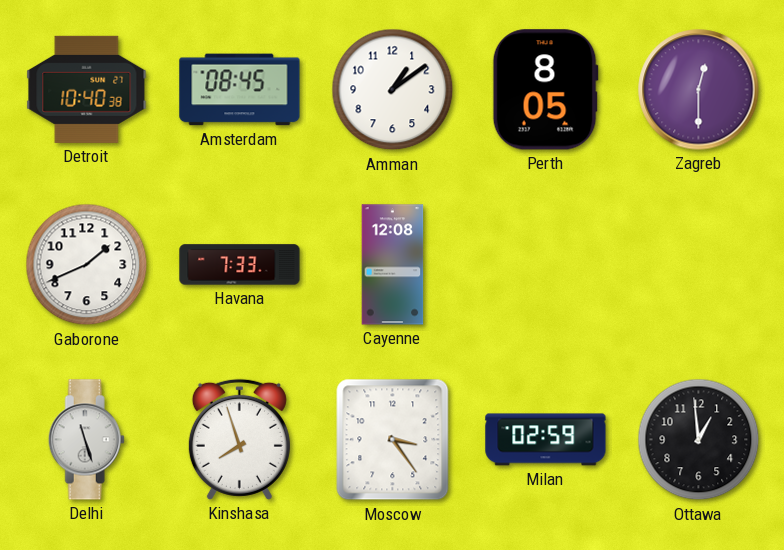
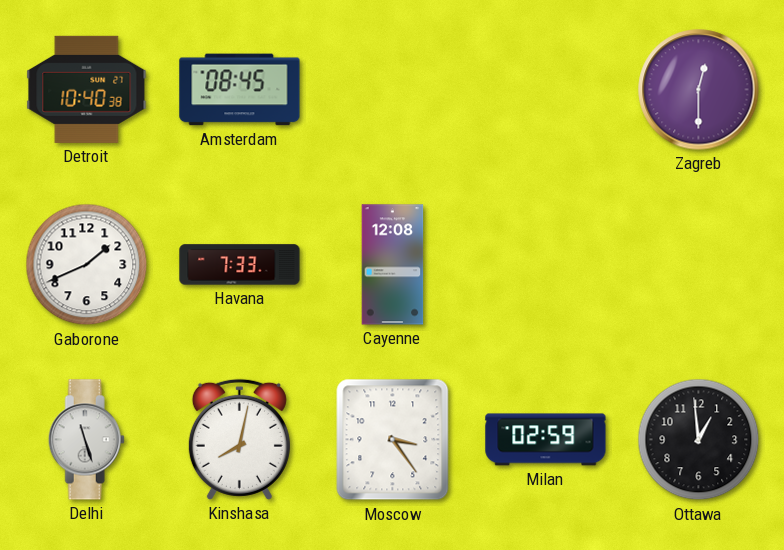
Amman: 1:09 -> none
Perth: 8:05 -> none
Kinshasa: 7:57 -> 8:02
